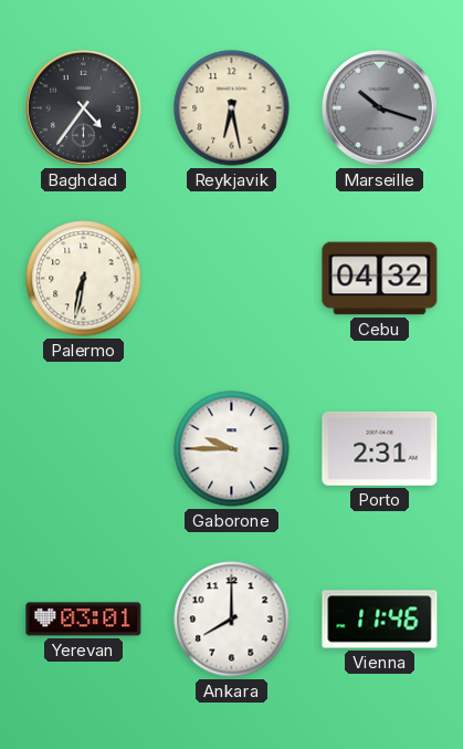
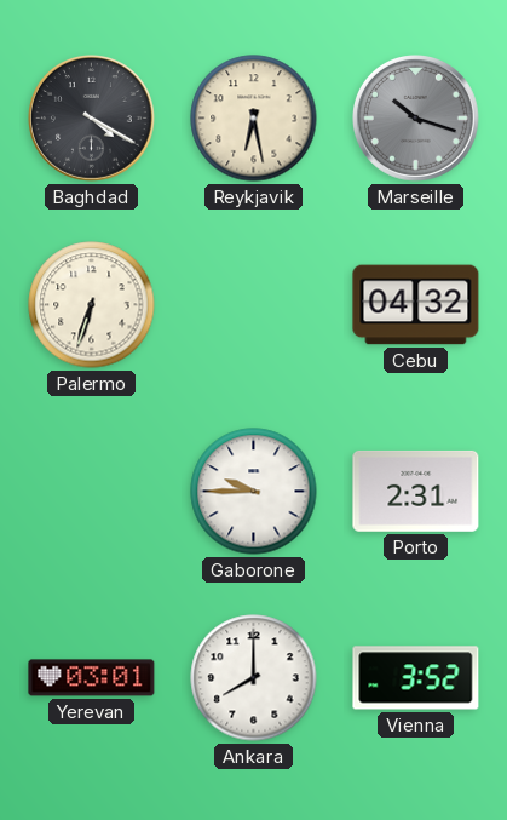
Baghdad: 4:36 -> 4:20
Palermo: 6:32 -> 6:33
Vienna: 11:46 -> 3:52
